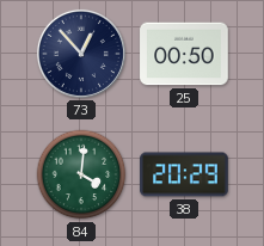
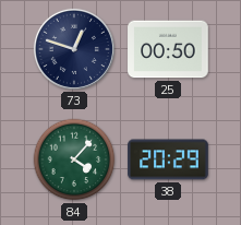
73: 12:53 -> 12:48
84: 4:01 -> 4:07
